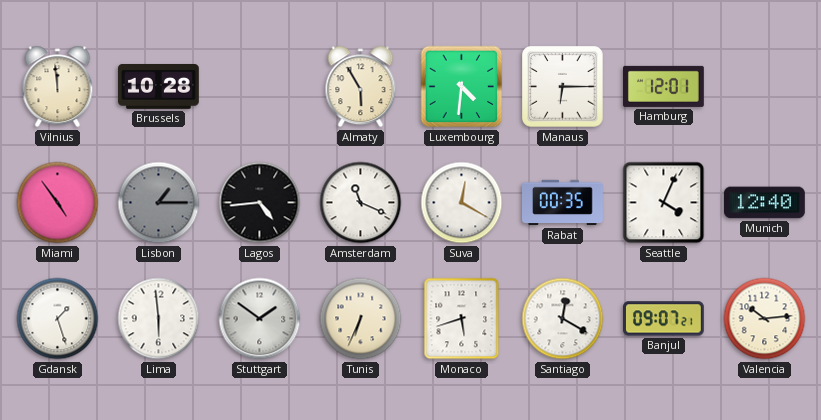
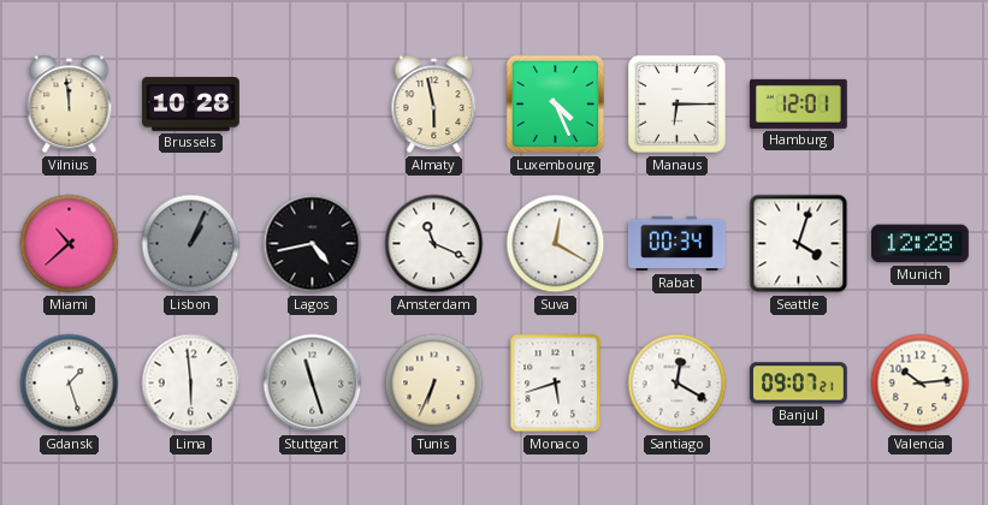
Almaty: 5:55 -> 5:58
Luxembourg: 4:31 -> 4:26
Miami: 4:54 -> 10:38
Lisbon: 1:15 -> 1:04
Lagos: 4:44 -> 4:43
Rabat: 00:35 -> 00:34
Seattle: 4:04 -> 4:03
Munich: 12:40 -> 12:28
Stuttgart: 1:51 -> 11:27
